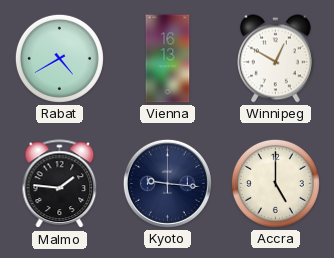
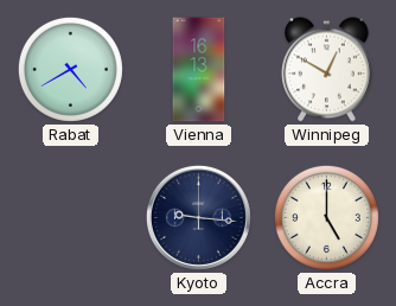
Malmo: 1:46 -> none
